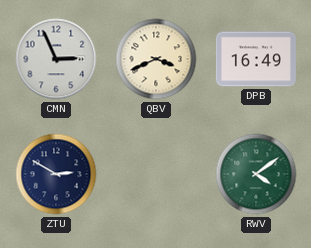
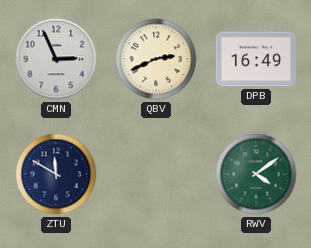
QBV: 3:41 -> 2:41
ZTU: 2:50 -> 11:50
